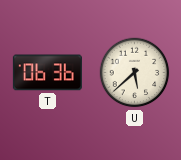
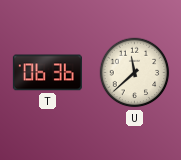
U: 5:38 -> 11:38
